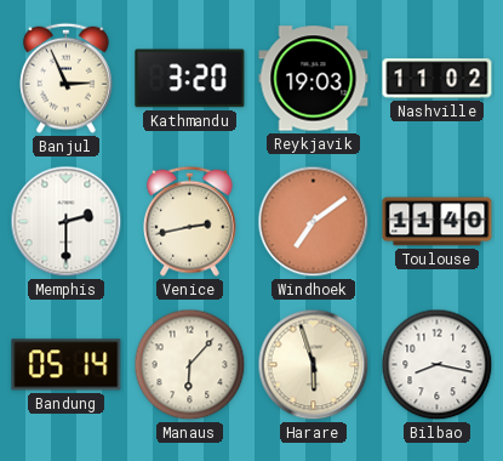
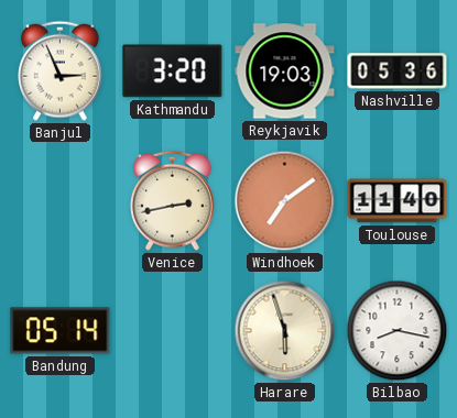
Nashville: 11:02 -> 05:36
Memphis: 2:30 -> none
Manaus: 6:07 -> none
